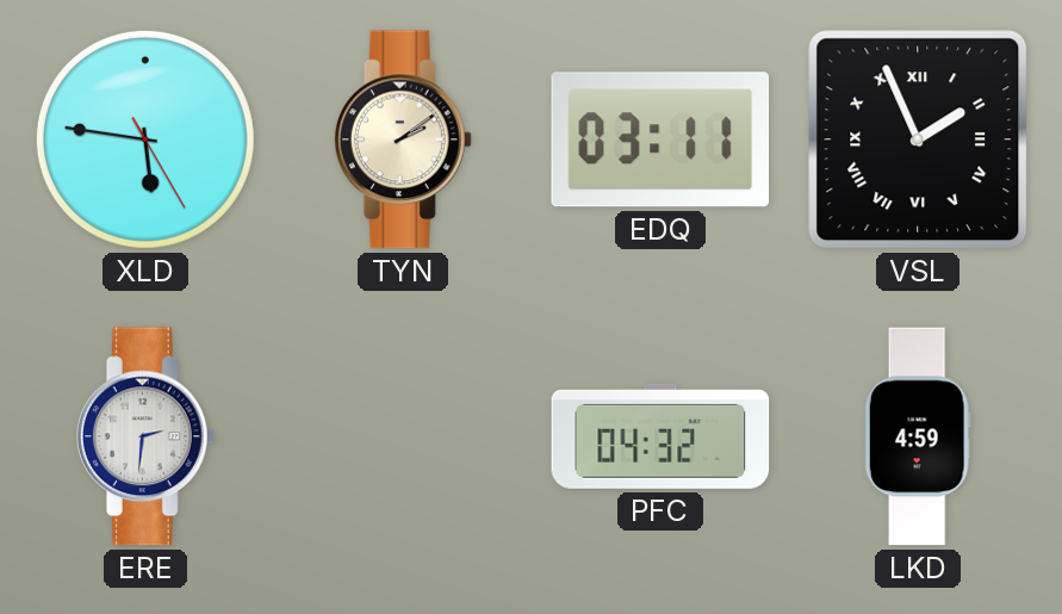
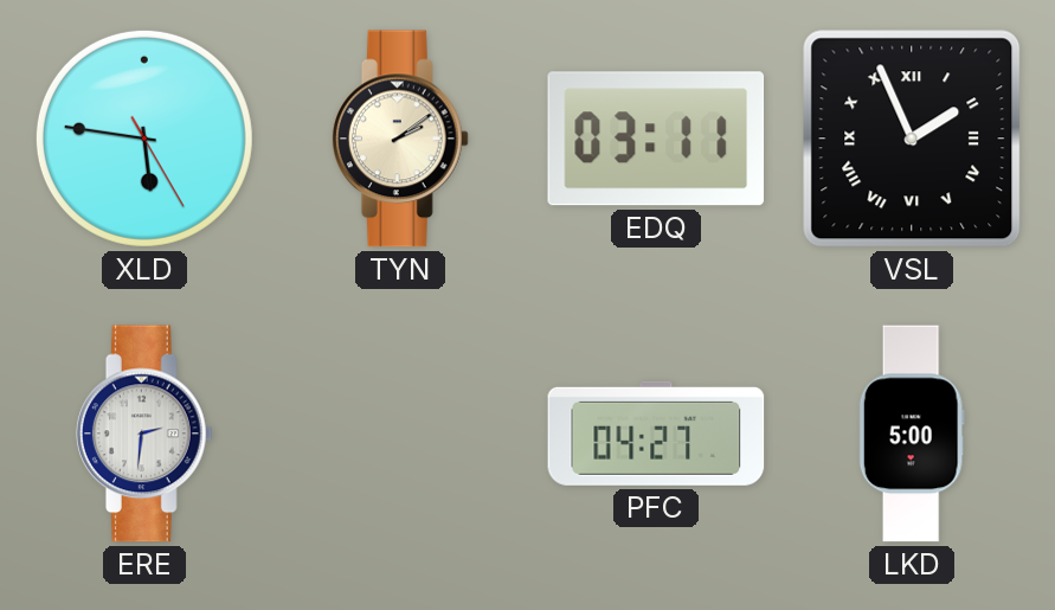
PFC: 04:32 -> 04:27
LKD: 4:59 -> 5:00
